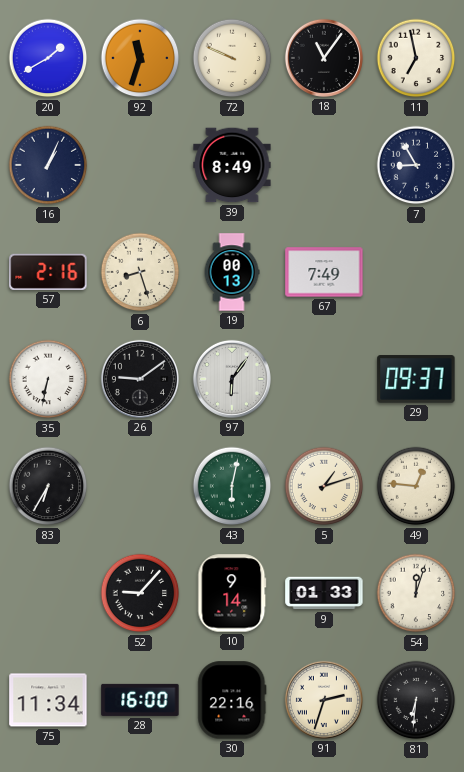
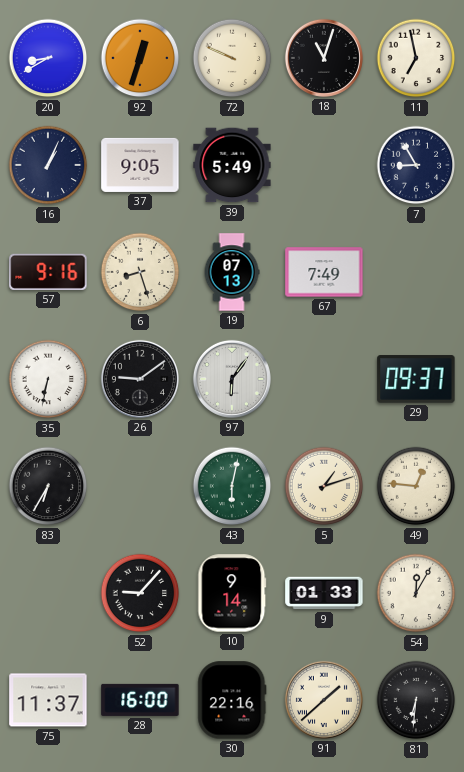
20: 1:40 -> 8:40
92: 11:33 -> 12:33
18: 11:06 -> 11:03
37: none -> 9:05
39: 8:49 -> 5:49
57: 2:16 -> 9:16
19: 00:13 -> 07:13
54: 12:03 -> 12:05
75: 11:34 -> 11:37
91: 2:33 -> 1:38
